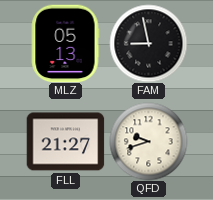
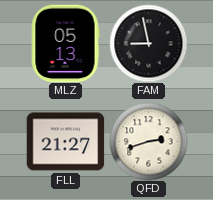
QFD: 9:42 -> 2:42
